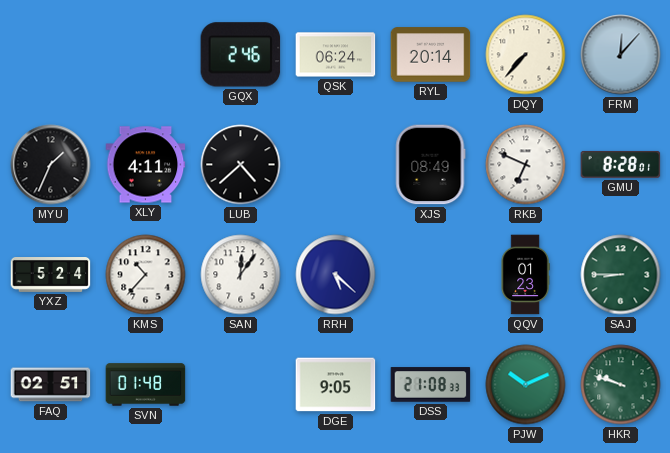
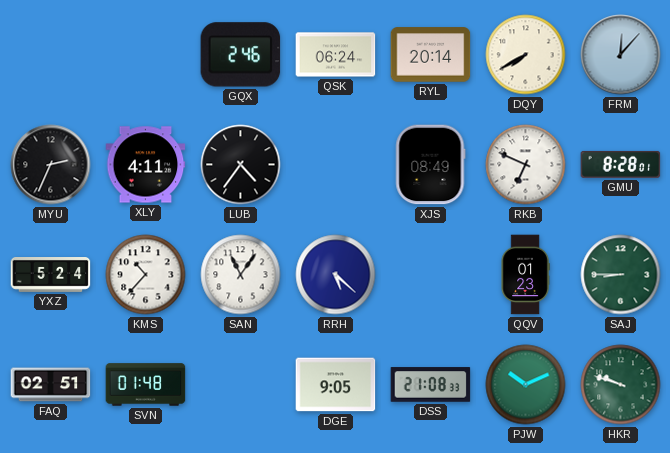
DQY: 7:37 -> 7:40
MYU: 1:34 -> 2:34
LUB: 4:38 -> 4:36
SAN: 12:06 -> 11:06
